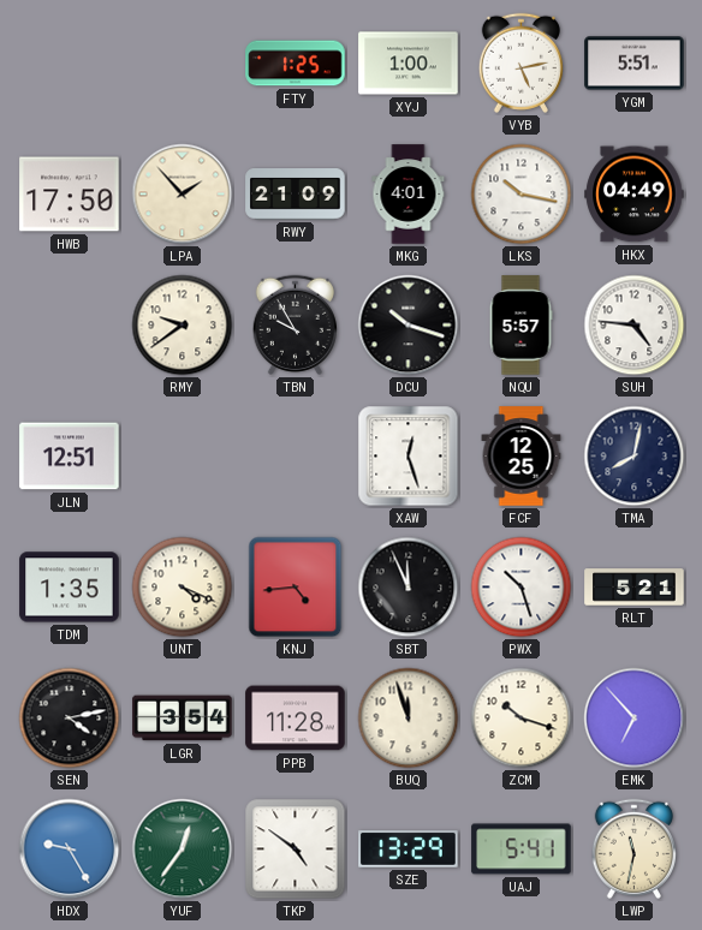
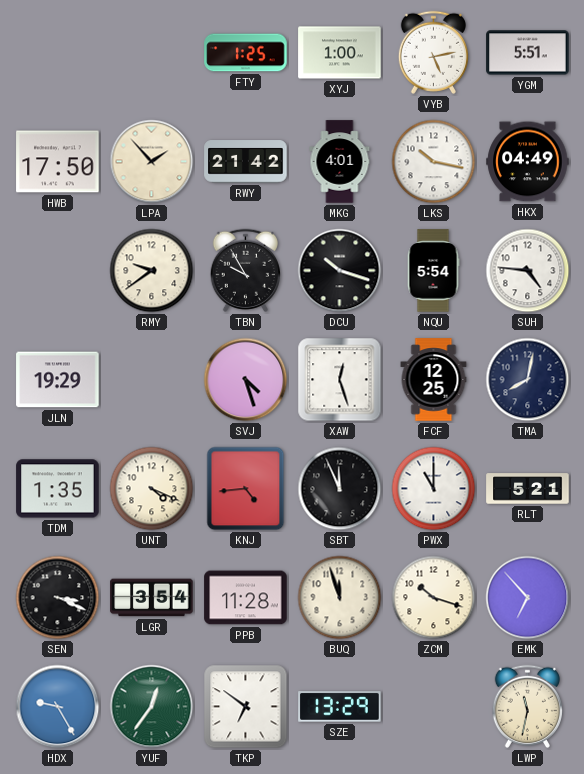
RWY: 21:09 -> 21:42
NQU: 5:57 -> 5:54
JLN: 12:51 -> 19:29
SVJ: none -> 4:27
PWX: 10:27 -> 11:00
SEN: 4:13 -> 3:19
TKP: 4:51 -> 6:51
UAJ: 5:41 -> none
